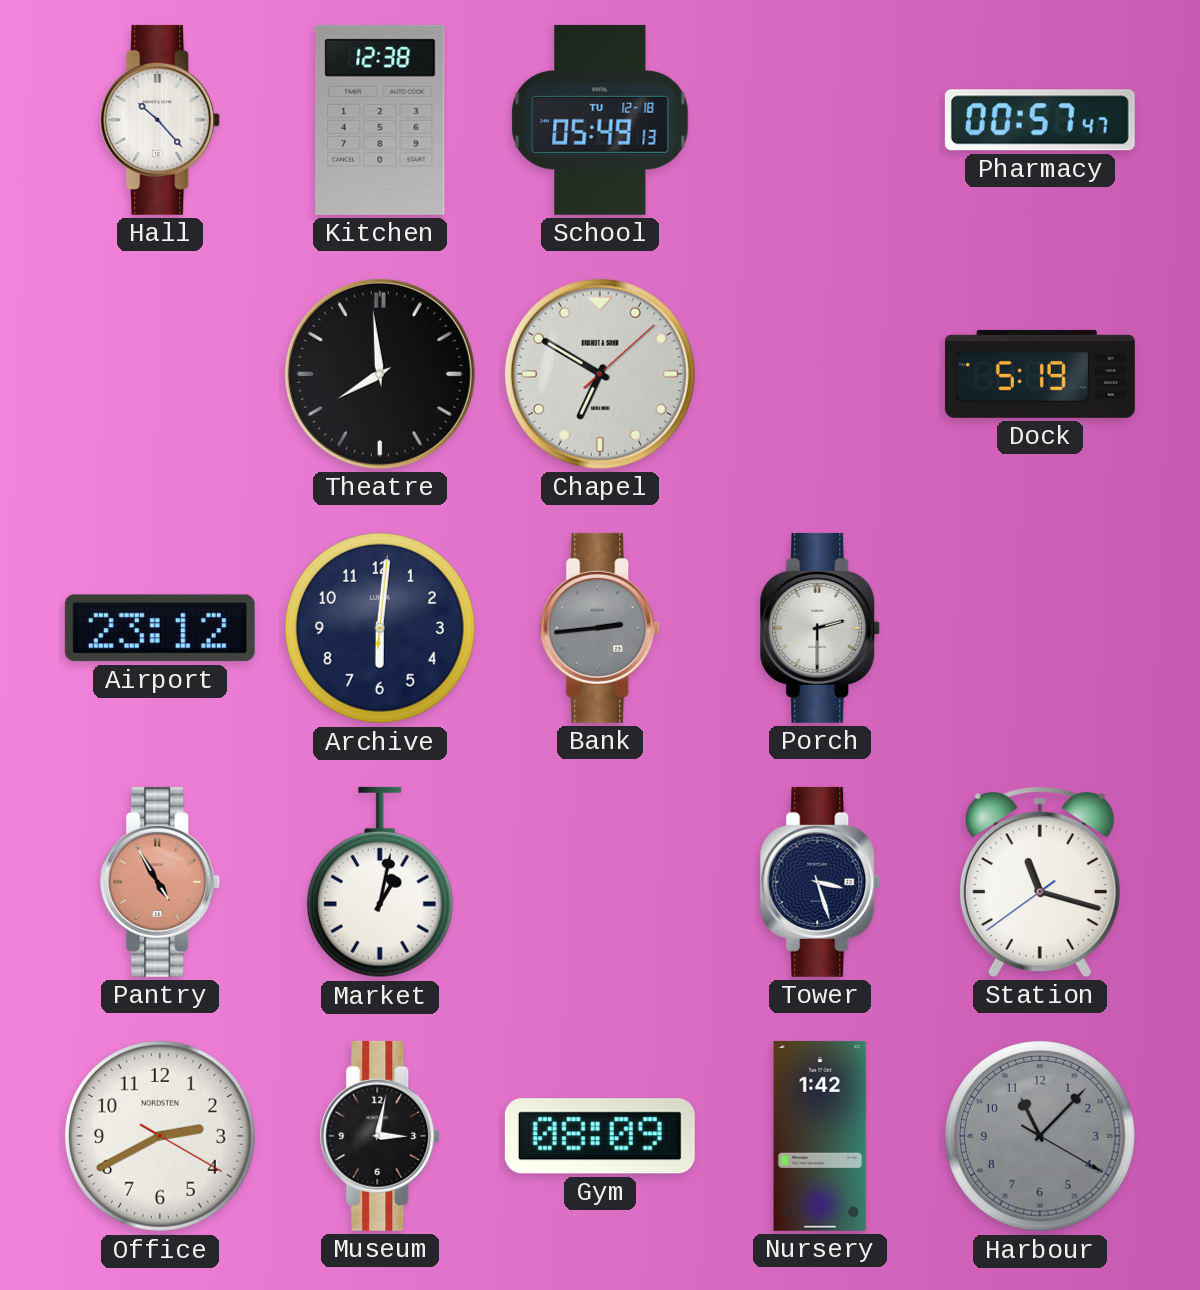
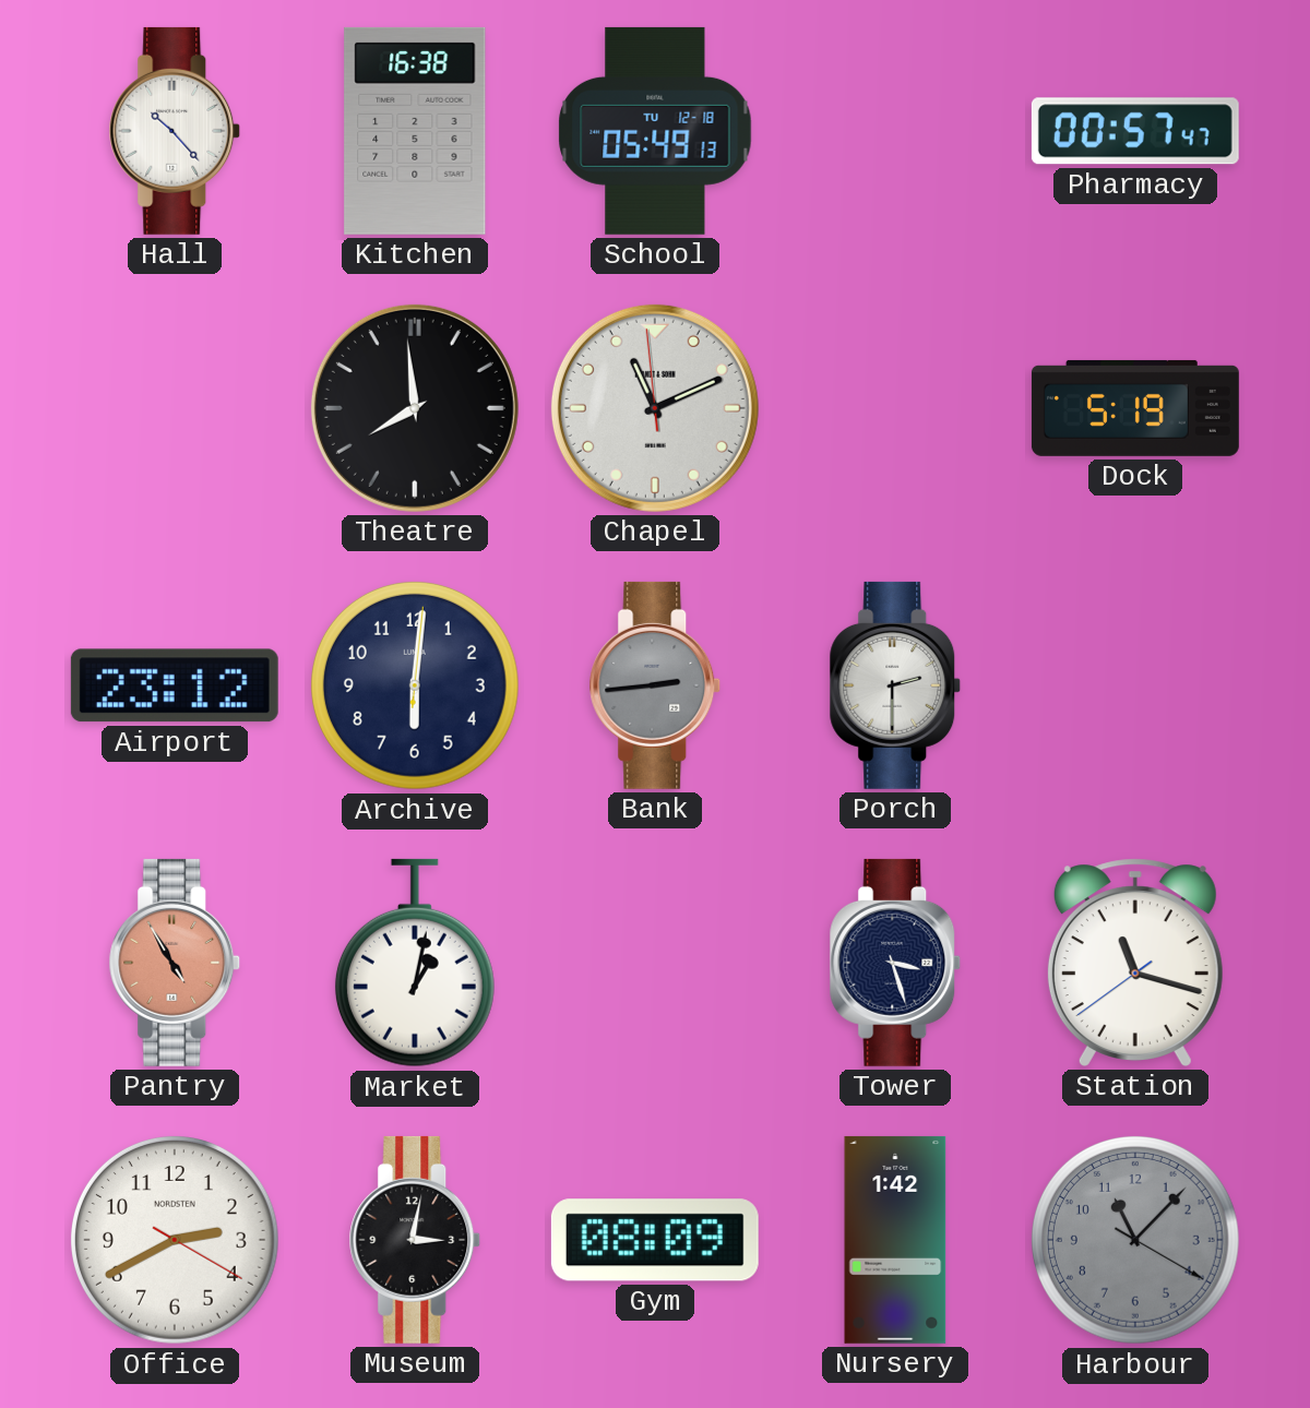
Kitchen: 12:38 -> 16:38
Chapel: 6:50 -> 11:10
